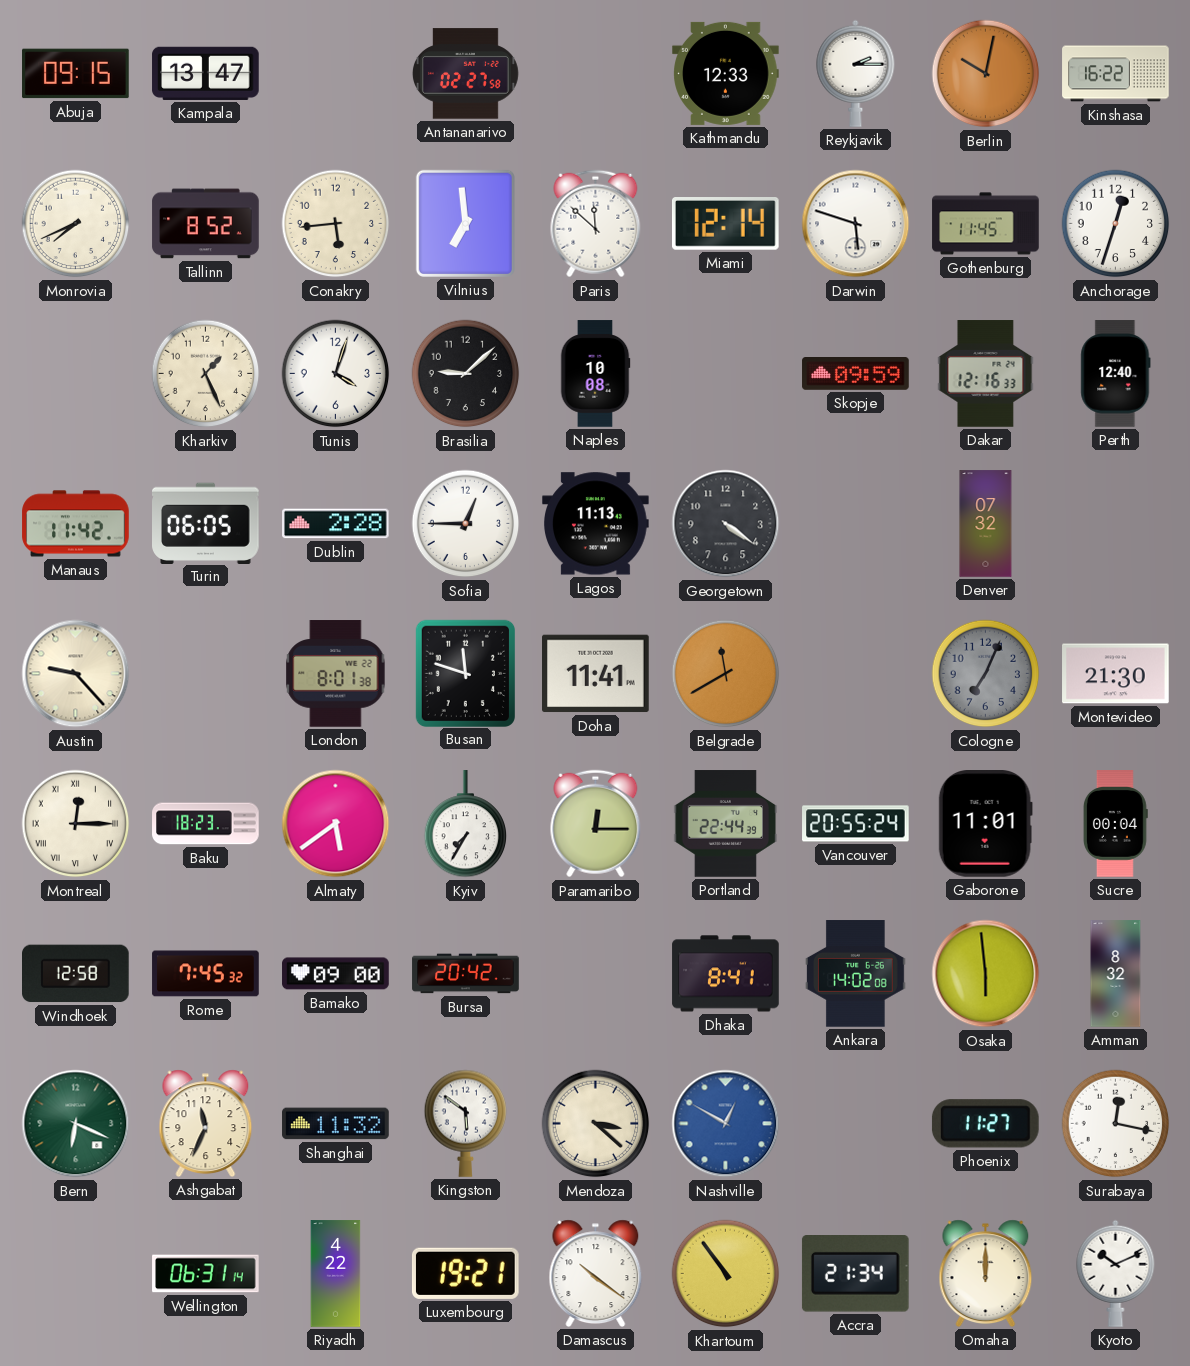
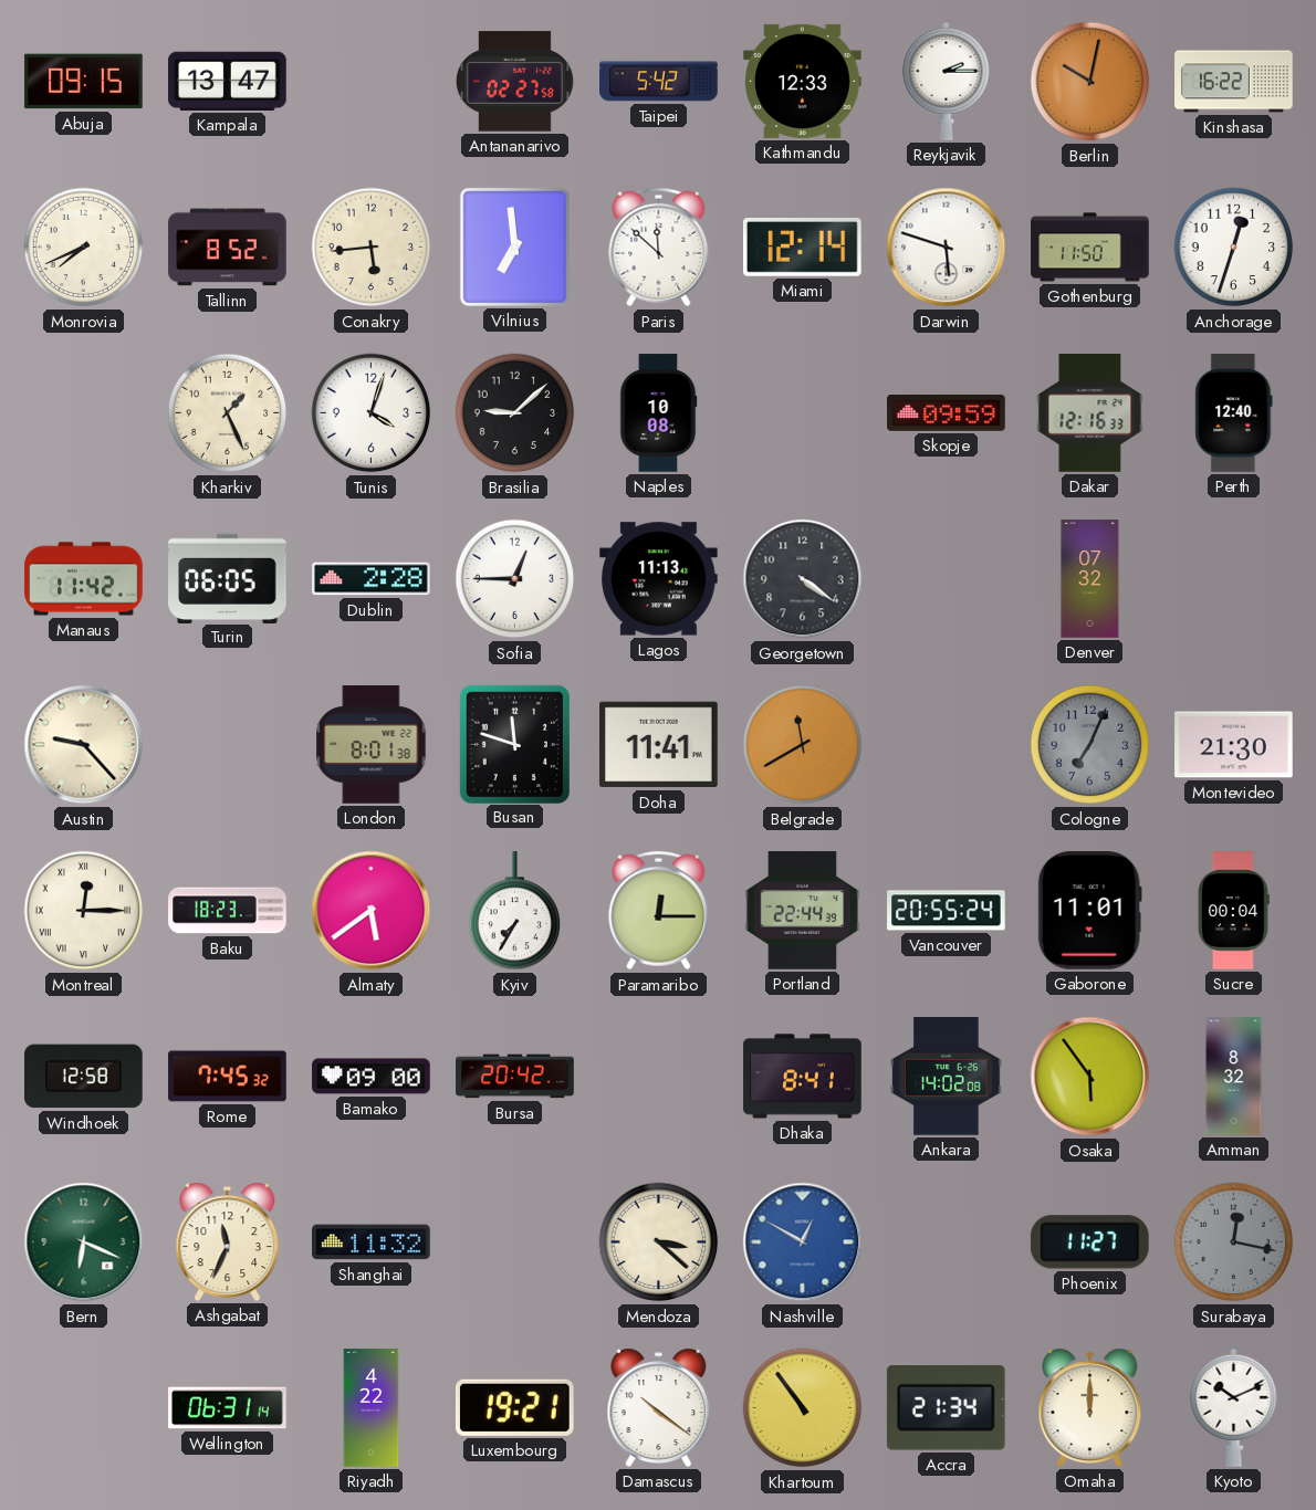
Taipei: none -> 5:42
Gothenburg: 11:45 -> 11:50
Osaka: 5:59 -> 5:54
Kingston: 5:51 -> none
Surabaya dial: white -> grey
